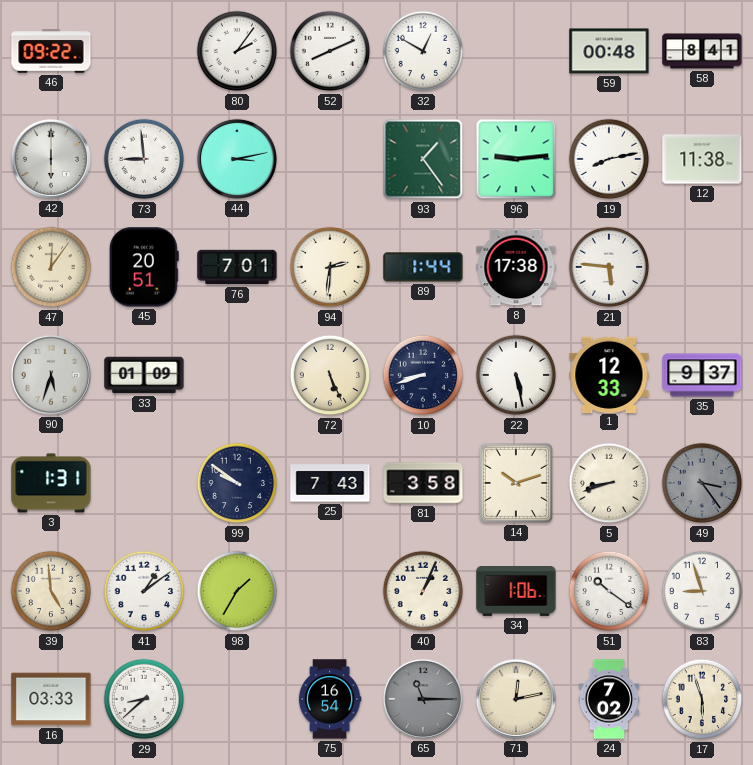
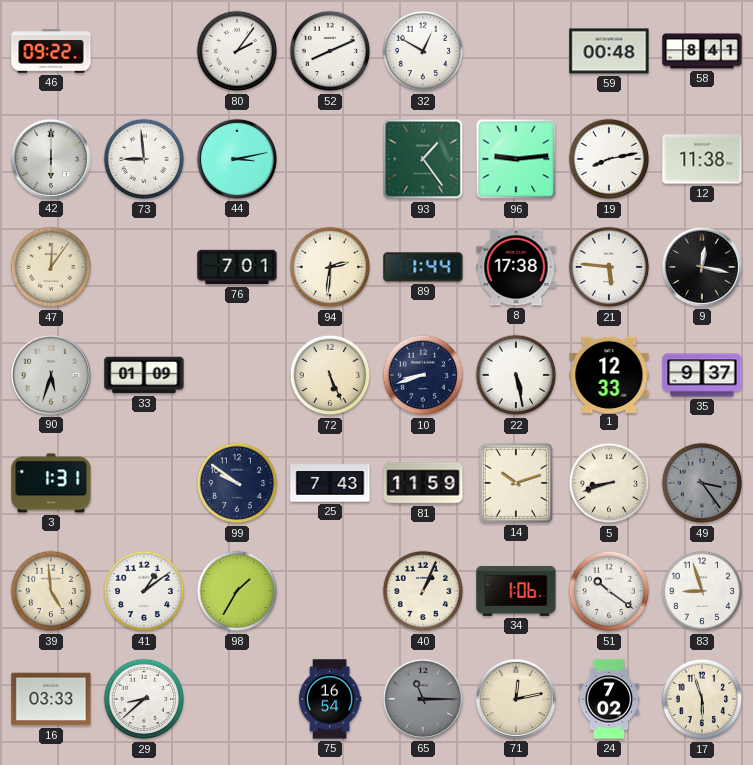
45: 20:51 -> none
9: none -> 12:17
81: 3:58 -> 11:59
